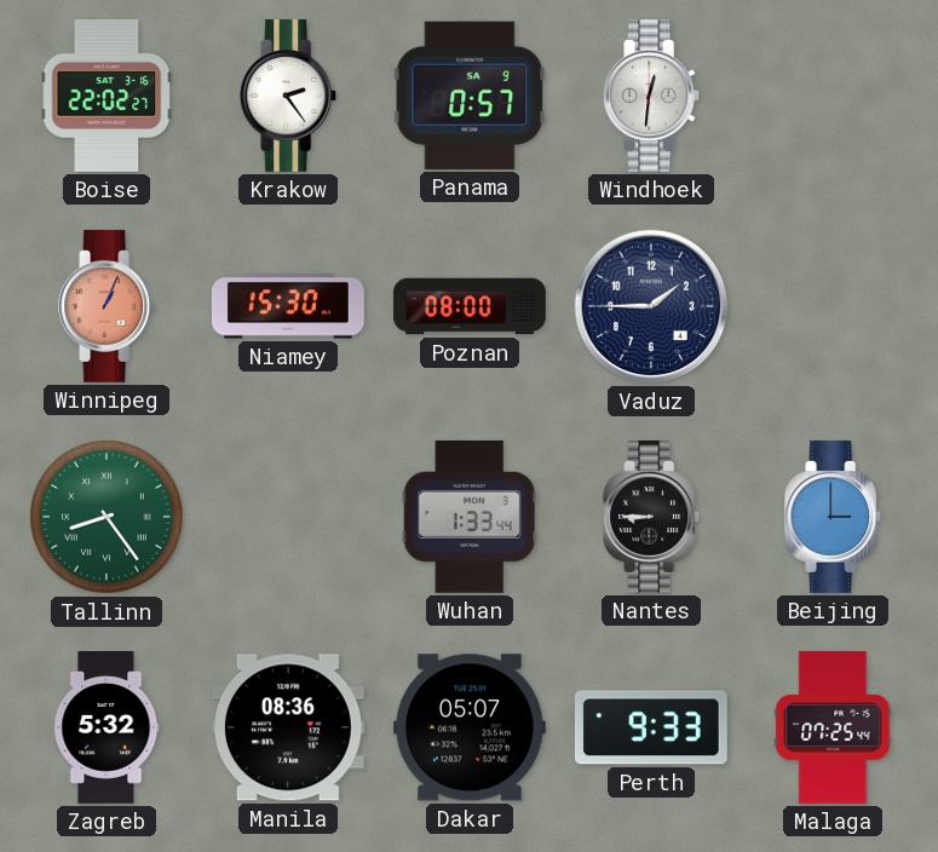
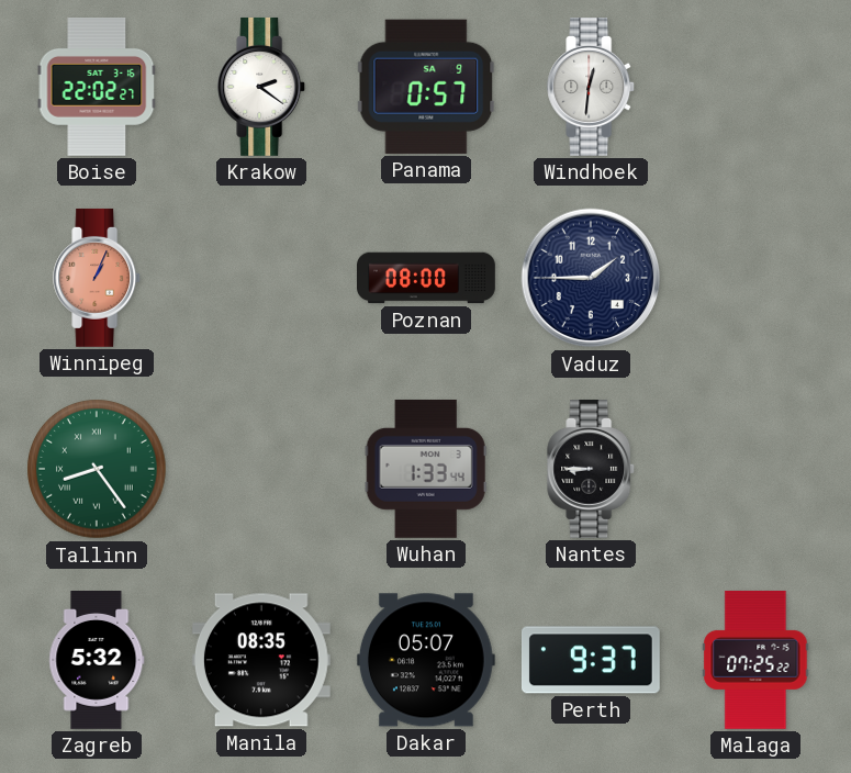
Krakow: 2:24 -> 2:21
Niamey: 15:30 -> none
Beijing: 3:00 -> none
Manila: 08:36 -> 08:35
Perth: 9:33 -> 9:37
Malaga: 07:25:44 -> 07:25:22
